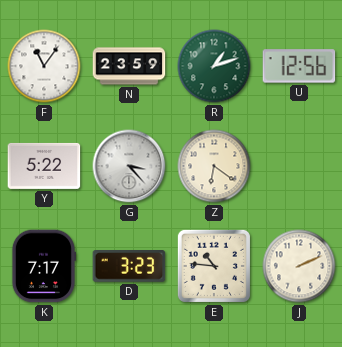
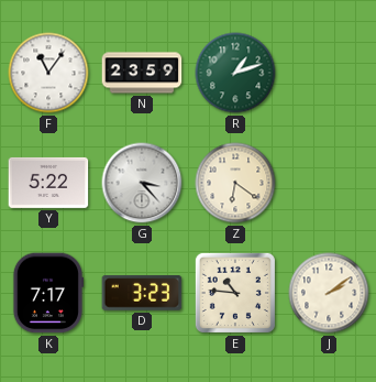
U: 12:56 -> none
J: 2:11 -> 2:09
